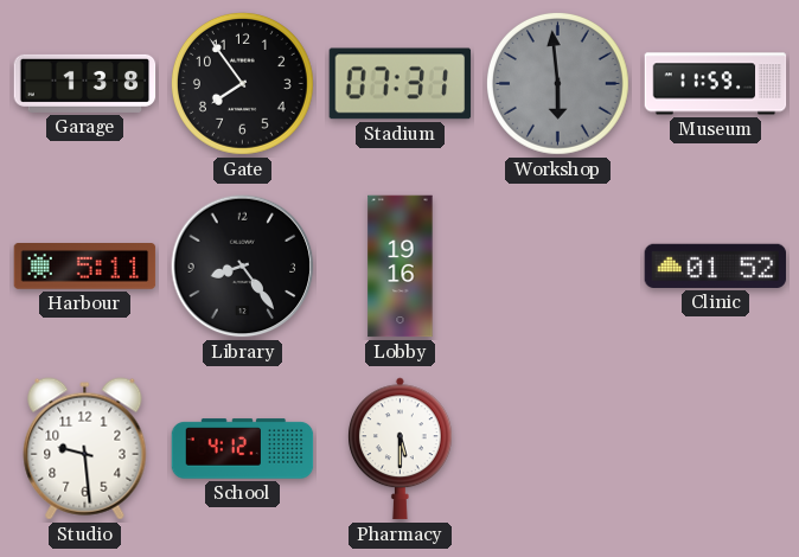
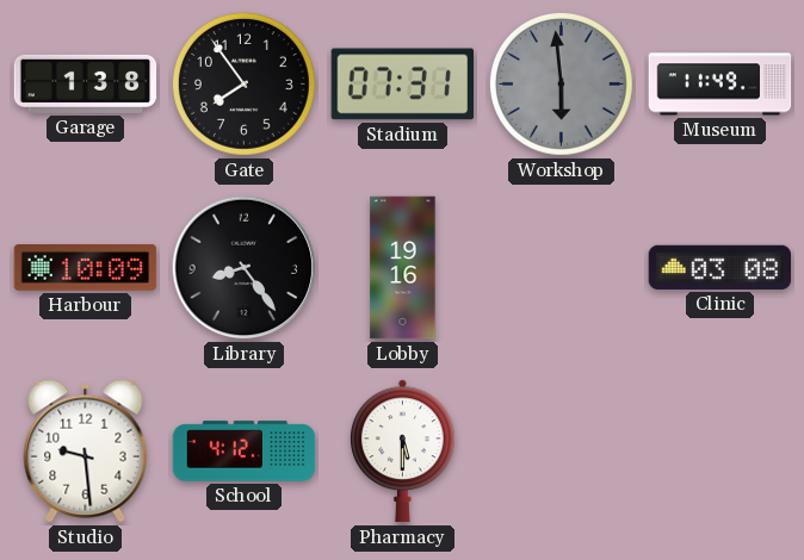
Museum: 11:59 -> 11:49
Harbour: 5:11 -> 10:09
Clinic: 01:52 -> 03:08
